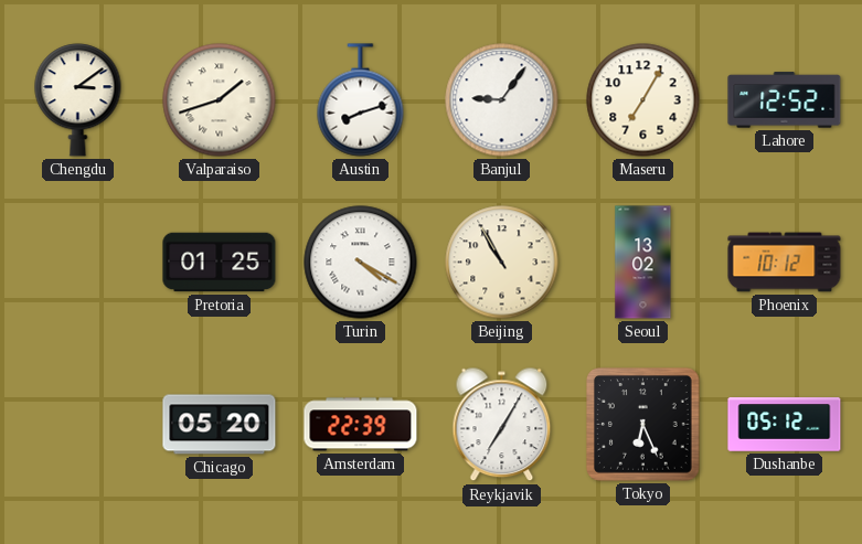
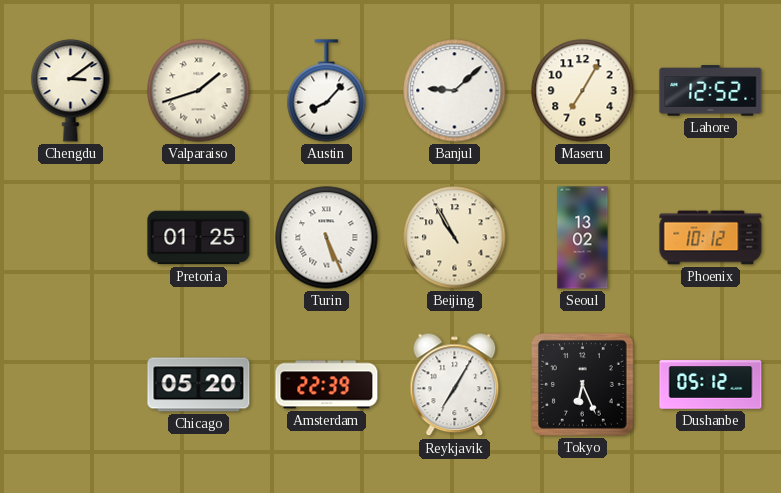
Austin: 8:12 -> 8:07
Banjul: 9:06 -> 9:08
Turin: 4:20 -> 5:26
